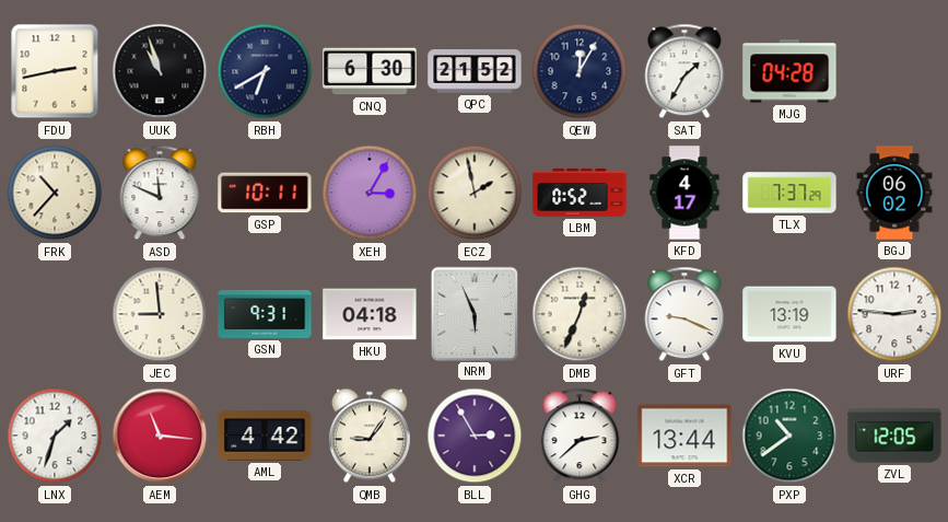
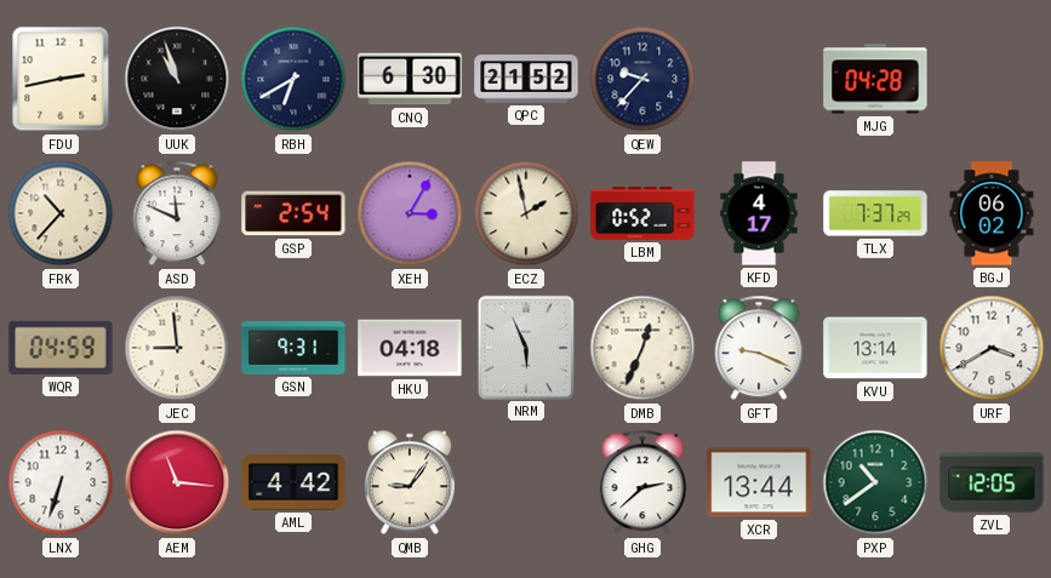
QEW: 12:05 -> 9:37
SAT: 1:35 -> none
GSP: 10:11 -> 2:54
WQR: none -> 04:59
KVU: 13:19 -> 13:14
URF: 2:46 -> 3:40
LNX: 1:33 -> 6:33
BLL: 2:55 -> none
